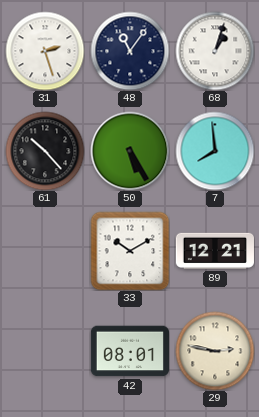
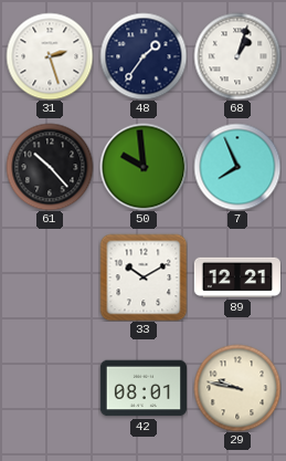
48: 11:06 -> 1:36
50: 5:25 -> 9:59
7: 7:59 -> 7:56
29: 2:47 -> 9:47
